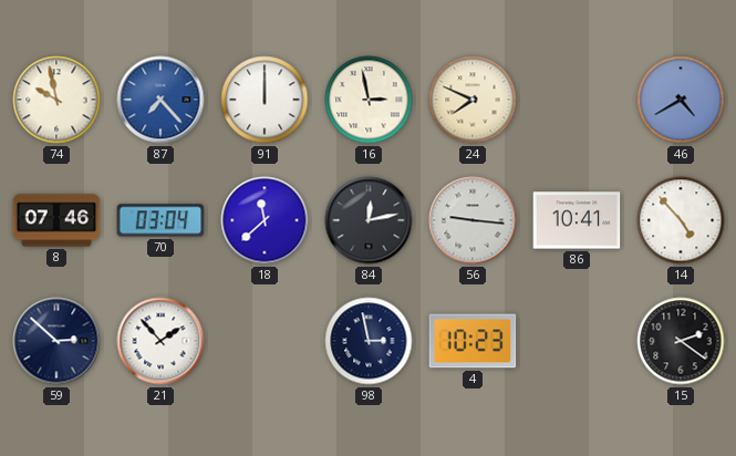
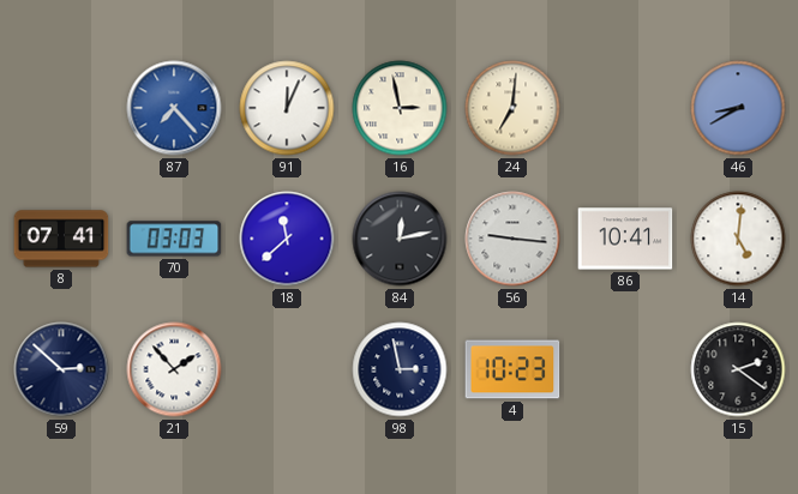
74: 9:58 -> none
91: 12:00 -> 12:04
24: 7:49 -> 7:01
46: 4:40 -> 8:40
8: 07:46 -> 07:41
70: 03:04 -> 03:03
14: 4:53 -> 5:01
